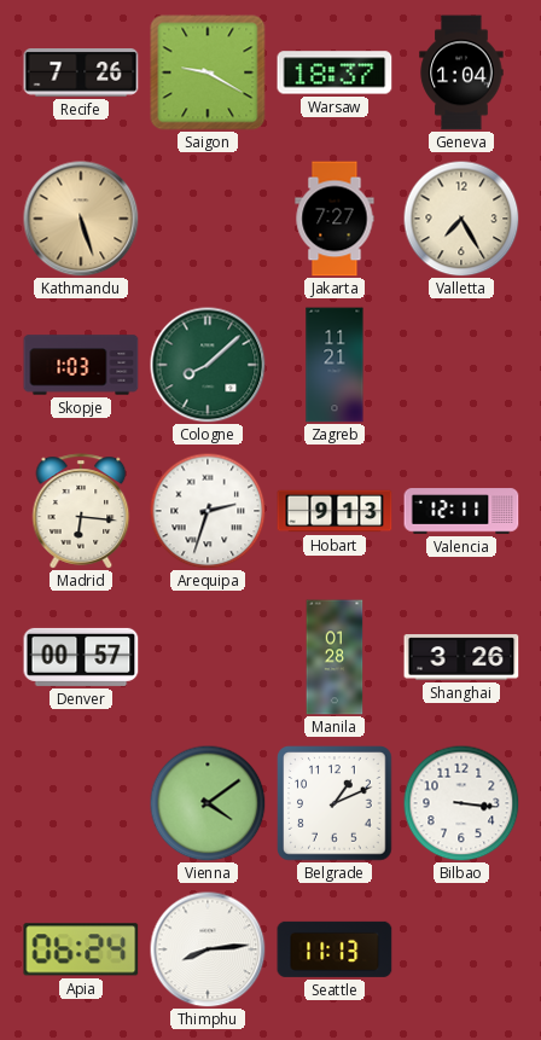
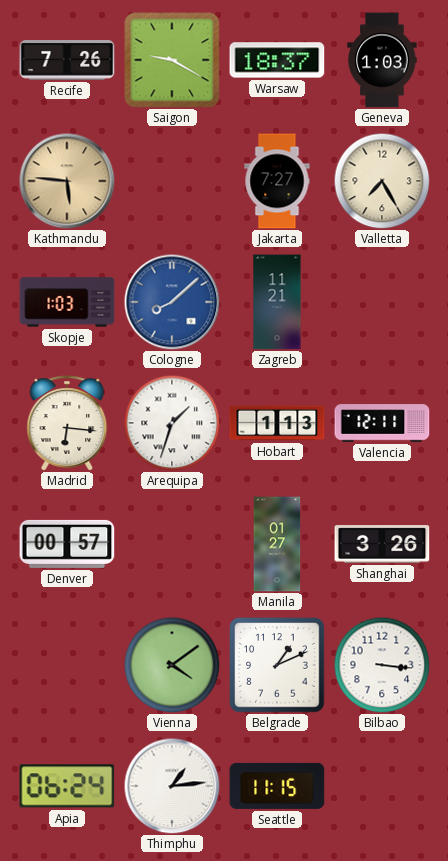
Geneva: 1:04 -> 1:03
Kathmandu: 5:27 -> 5:46
Cologne dial: green -> blue
Arequipa: 2:33 -> 1:33
Hobart: 9:13 -> 1:13
Manila: 01:28 -> 01:27
Thimphu: 8:14 -> 1:14
Seattle: 11:13 -> 11:15
